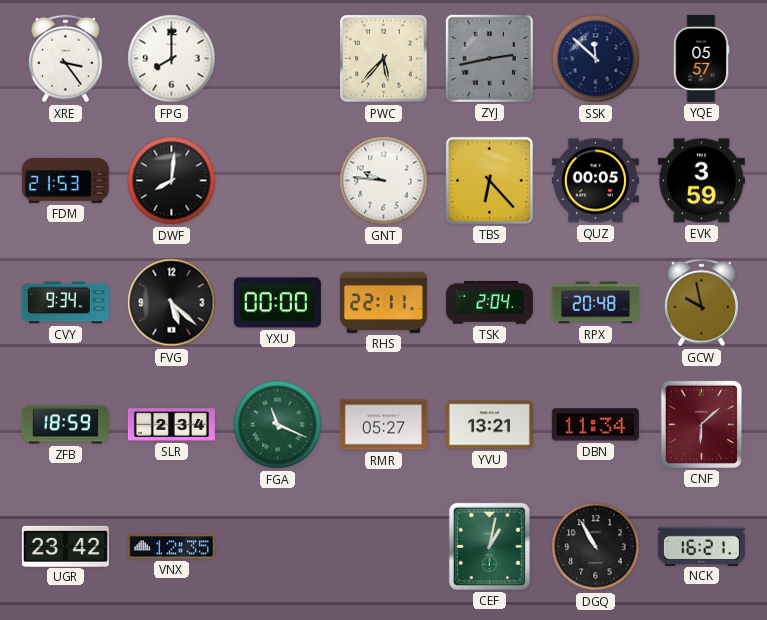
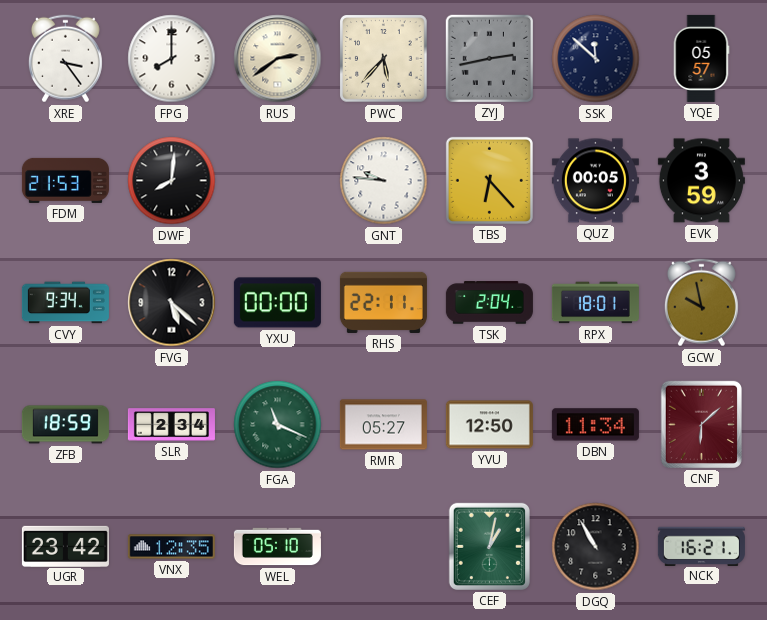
RUS: none -> 2:39
RPX: 20:48 -> 18:01
YVU: 13:21 -> 12:50
WEL: none -> 05:10
